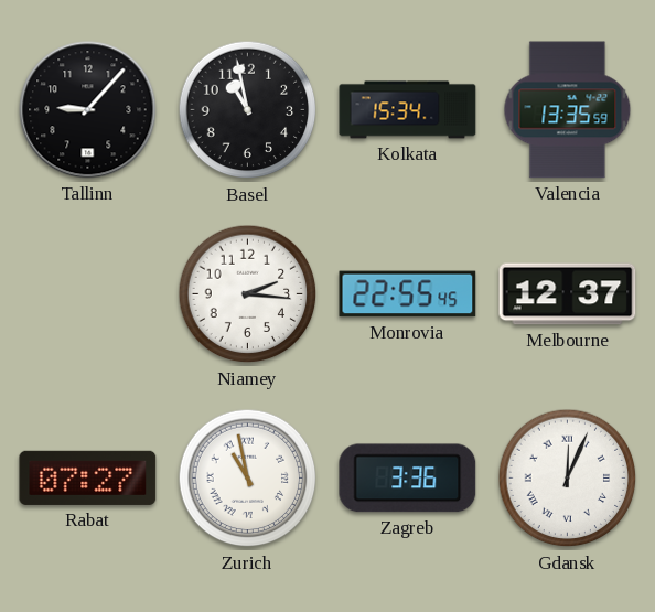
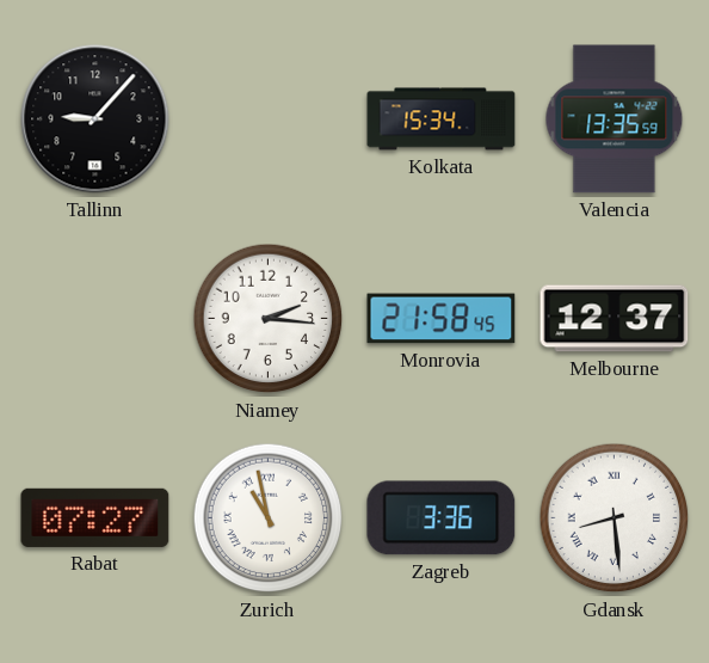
Basel: 10:58 -> none
Monrovia: 22:55 -> 21:58
Gdansk: 12:04 -> 8:29
